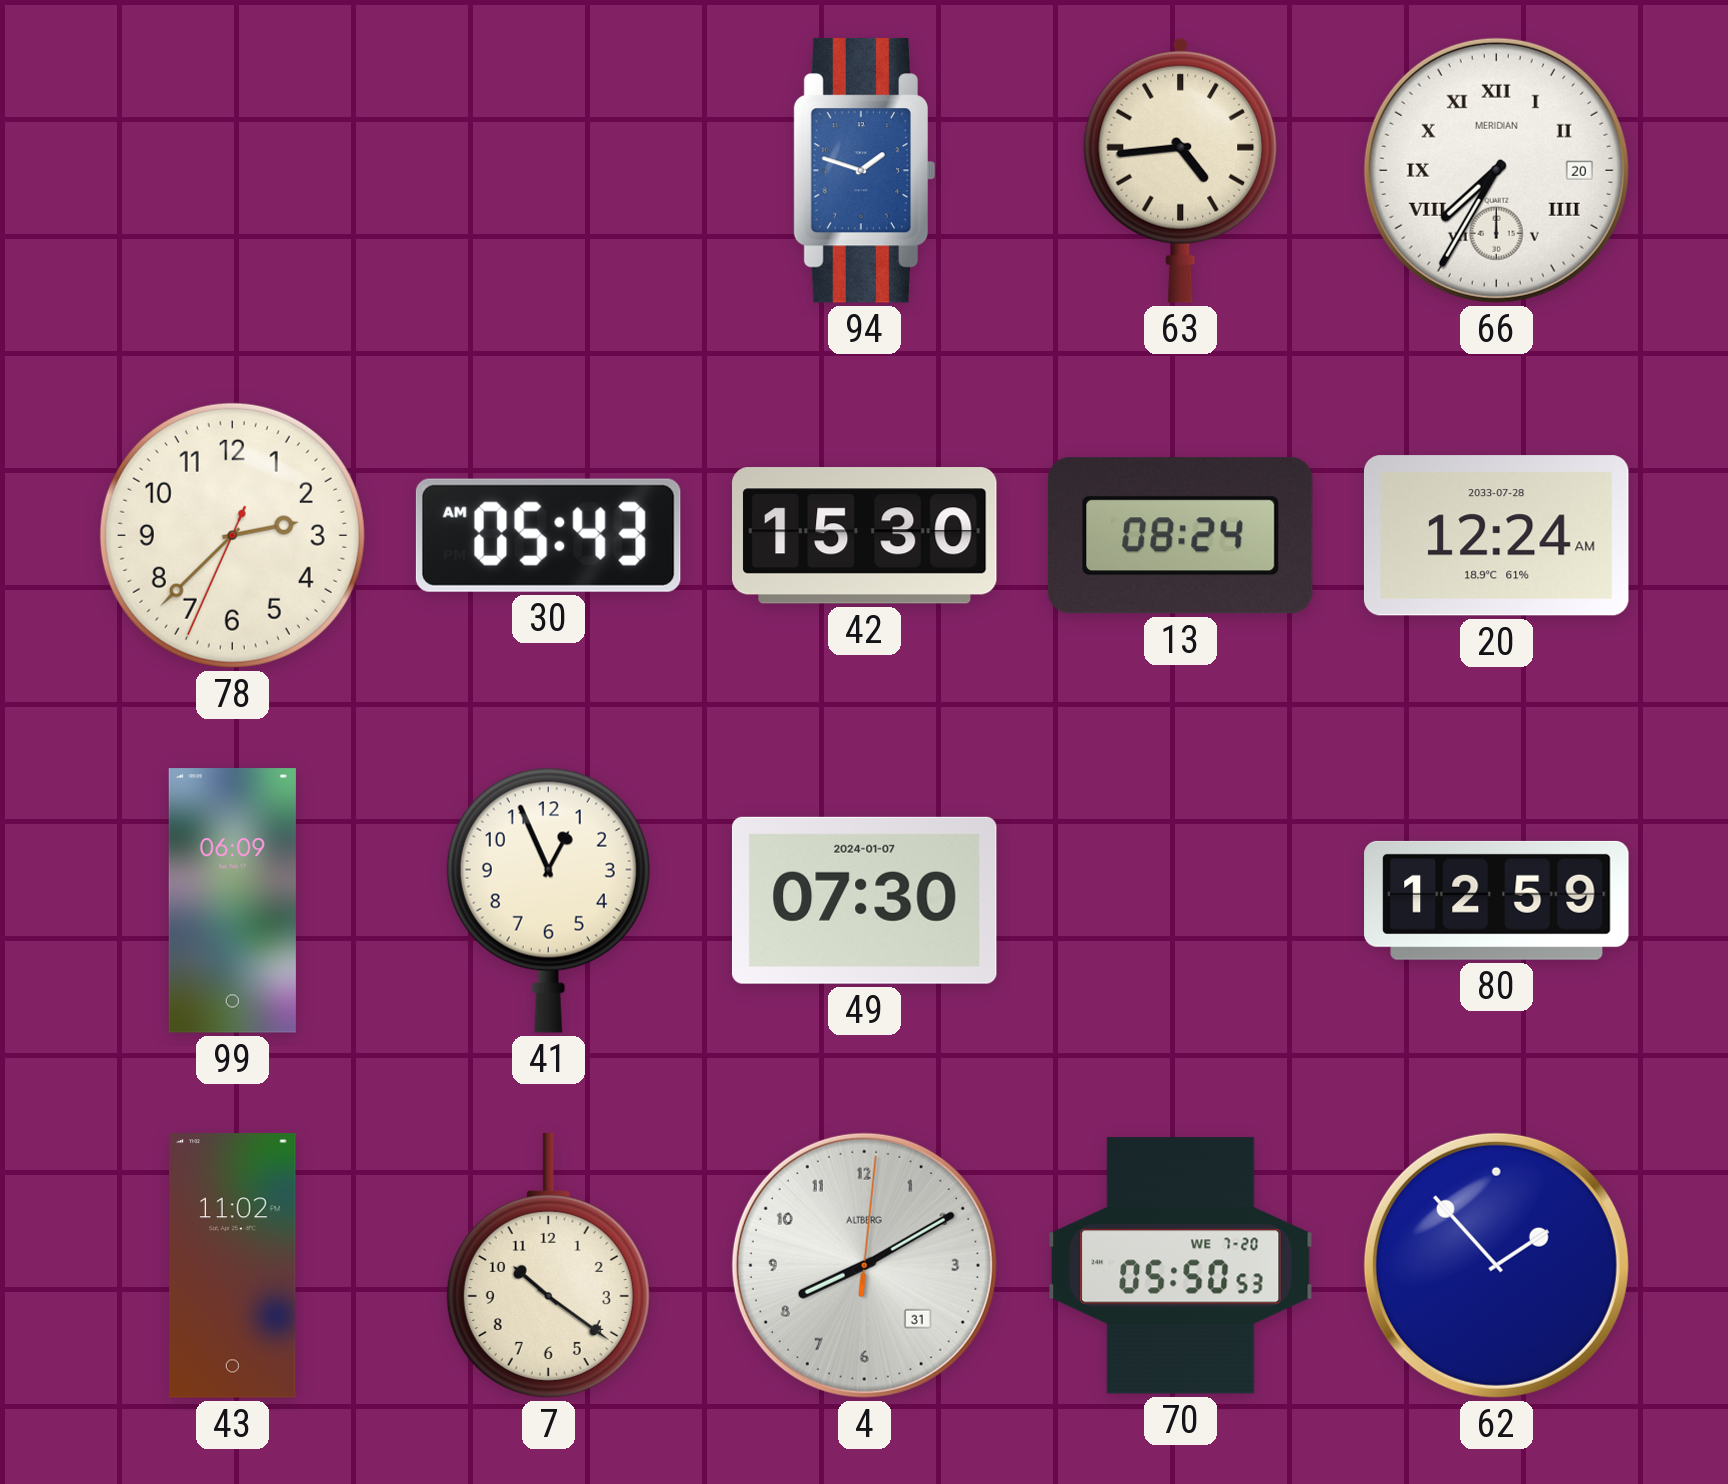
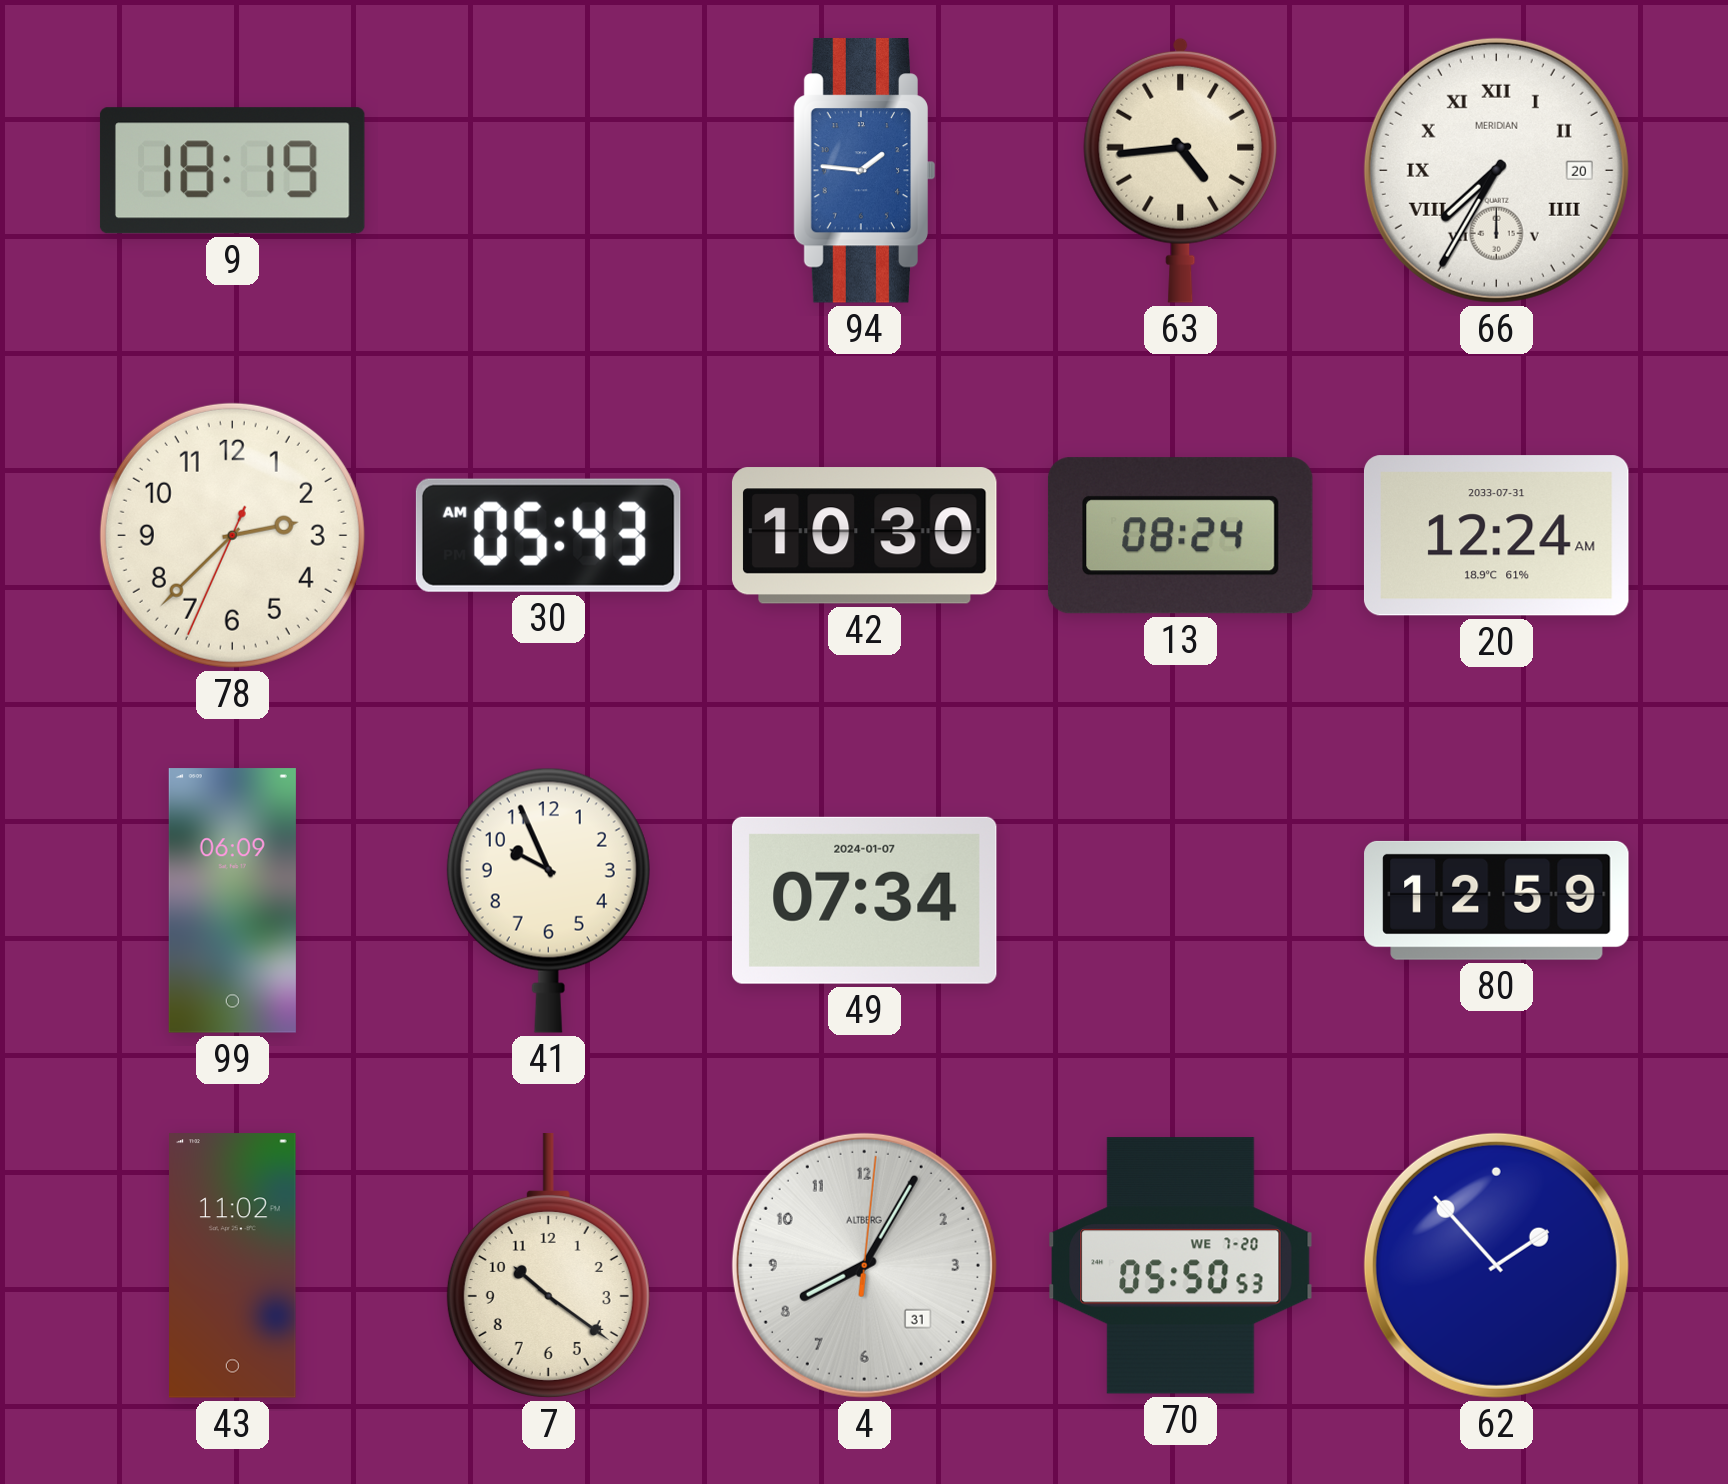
9: none -> 18:19
94: 1:48 -> 1:46
42: 15:30 -> 10:30
20 date: 2033-07-28 -> 2033-07-31
41: 12:56 -> 9:56
49: 07:30 -> 07:34
4: 8:10 -> 8:05
